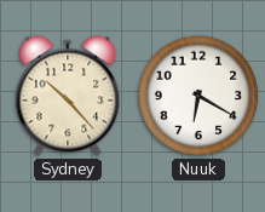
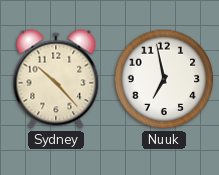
Nuuk: 6:20 -> 6:58
